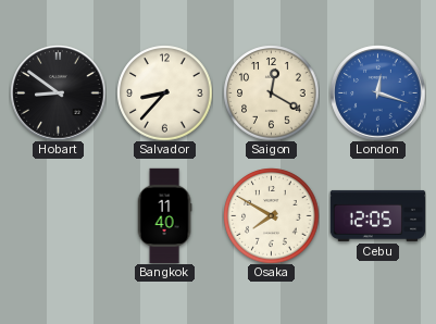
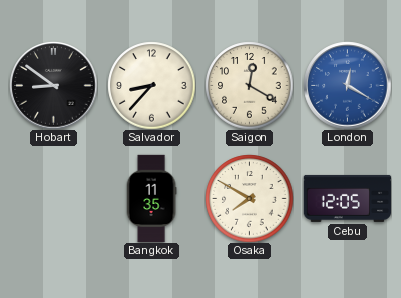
London: 12:18 -> 12:20
Bangkok: 11:40 -> 11:35
